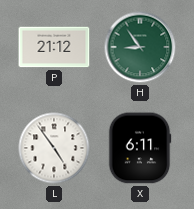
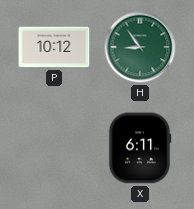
P: 21:12 -> 10:12
L: 4:54 -> none
